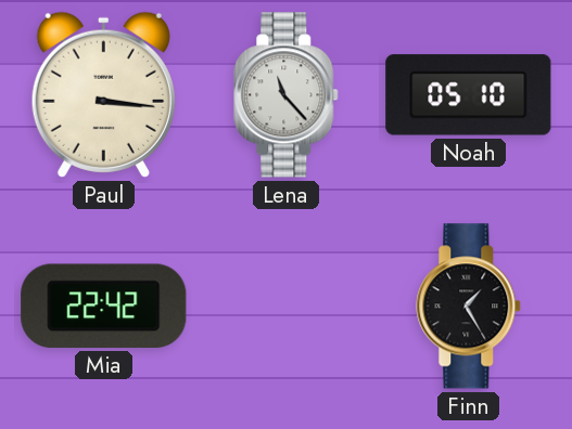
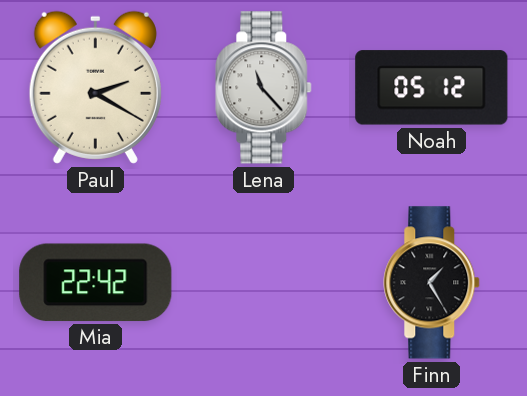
Paul: 3:16 -> 2:20
Noah: 05:10 -> 05:12
